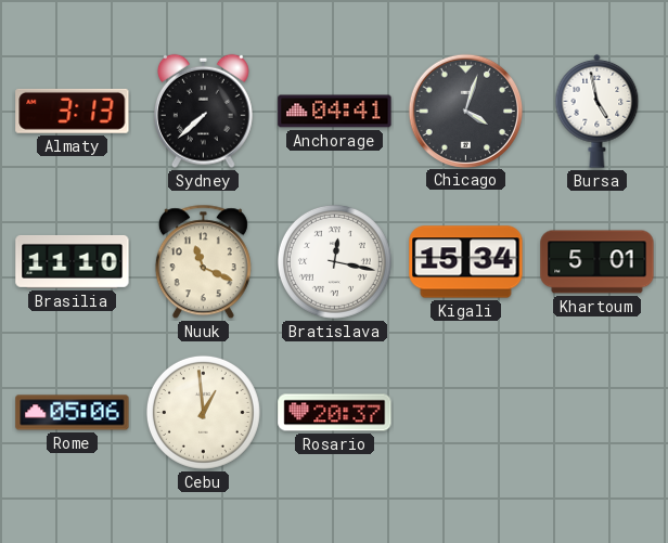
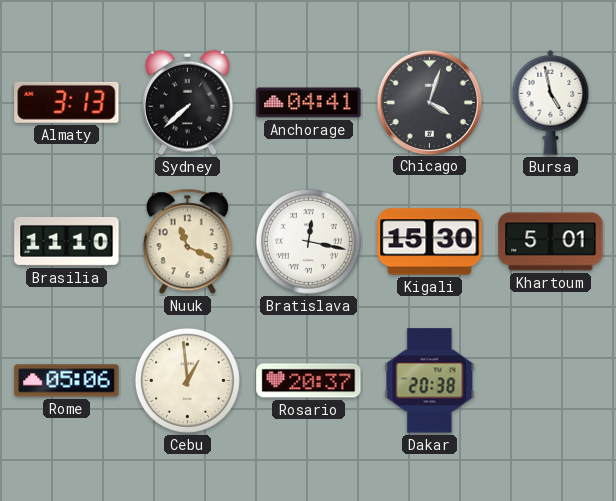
Kigali: 15:34 -> 15:30
Dakar: none -> 20:38
